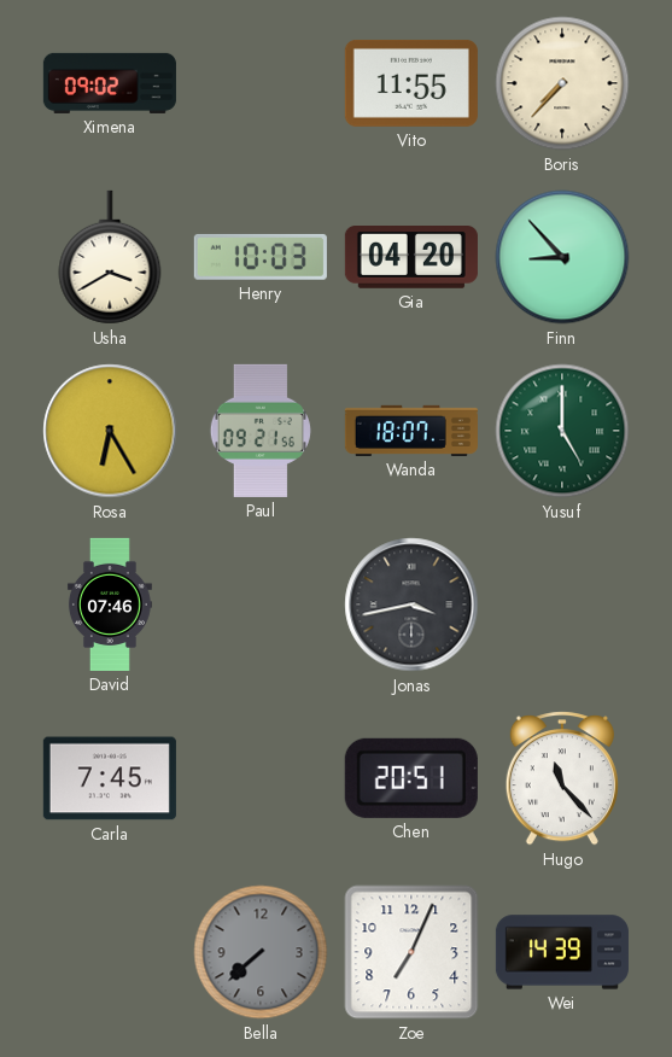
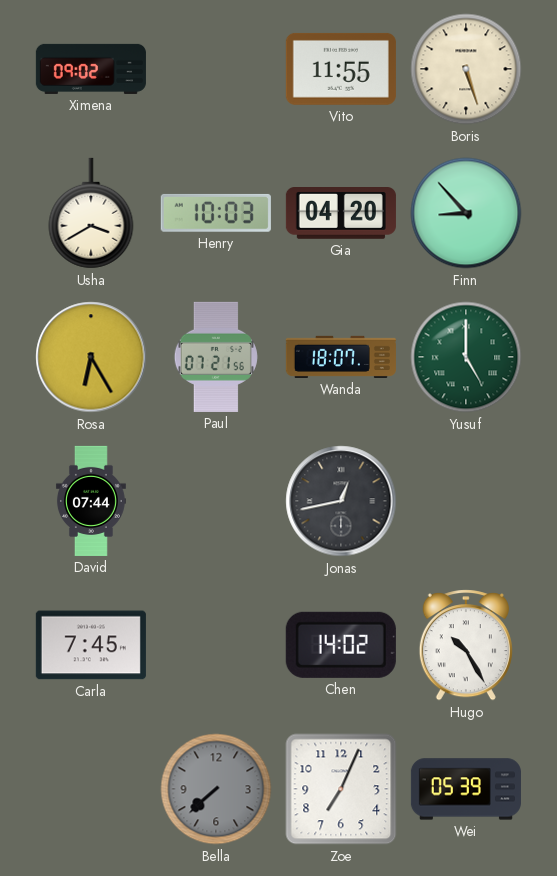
Boris: 7:37 -> 5:27
Paul: 09:21 -> 07:21
David: 07:46 -> 07:44
Jonas: 3:43 -> 12:43
Chen: 20:51 -> 14:02
Hugo: 11:23 -> 10:25
Wei: 14:39 -> 05:39
